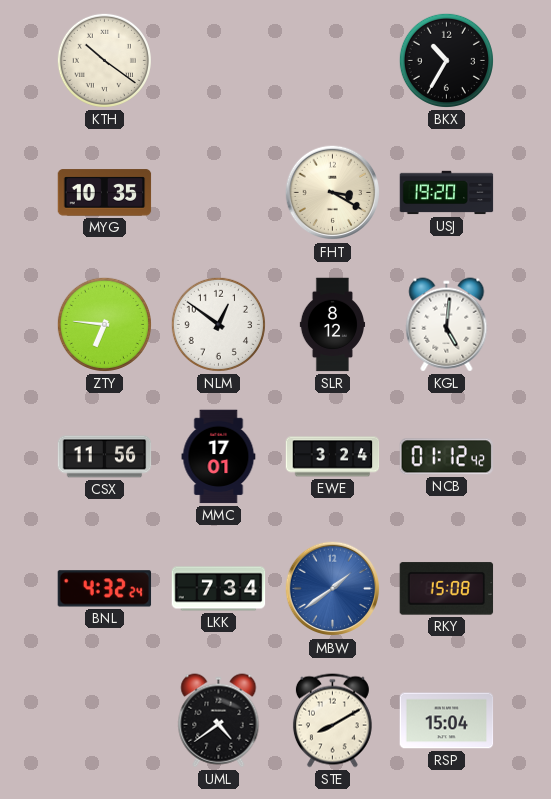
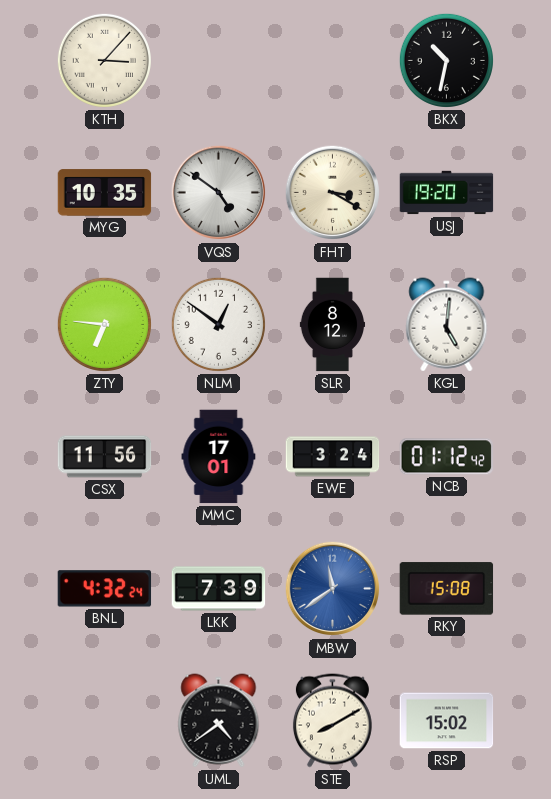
KTH: 10:21 -> 3:07
BKX: 10:35 -> 10:32
VQS: none -> 4:51
LKK: 7:34 -> 7:39
MBW: 1:39 -> 11:39
RSP: 15:04 -> 15:02
